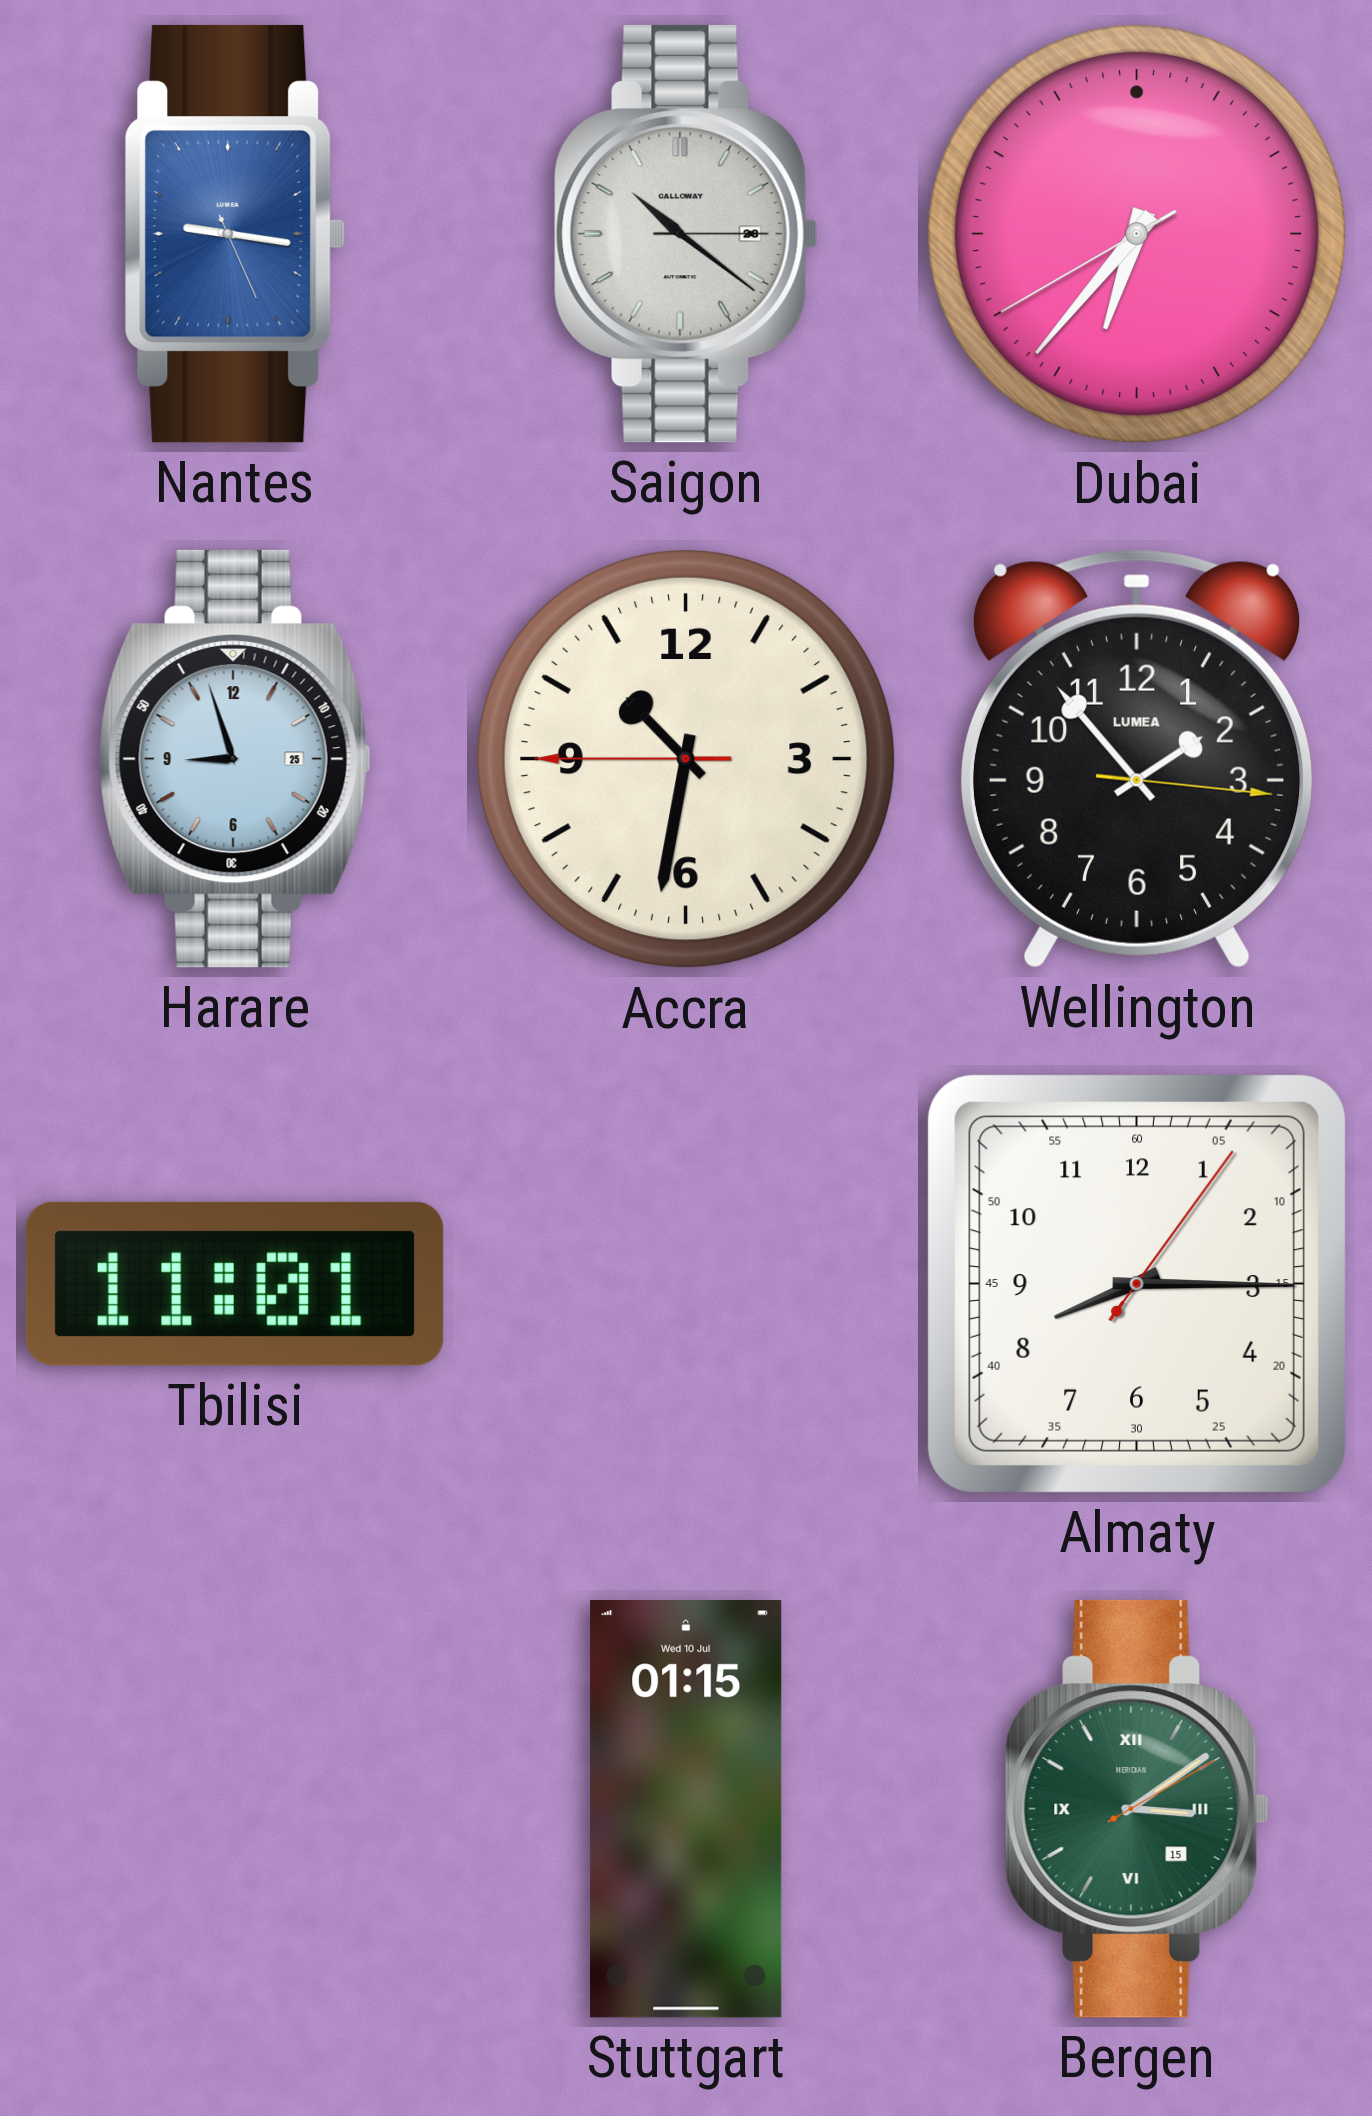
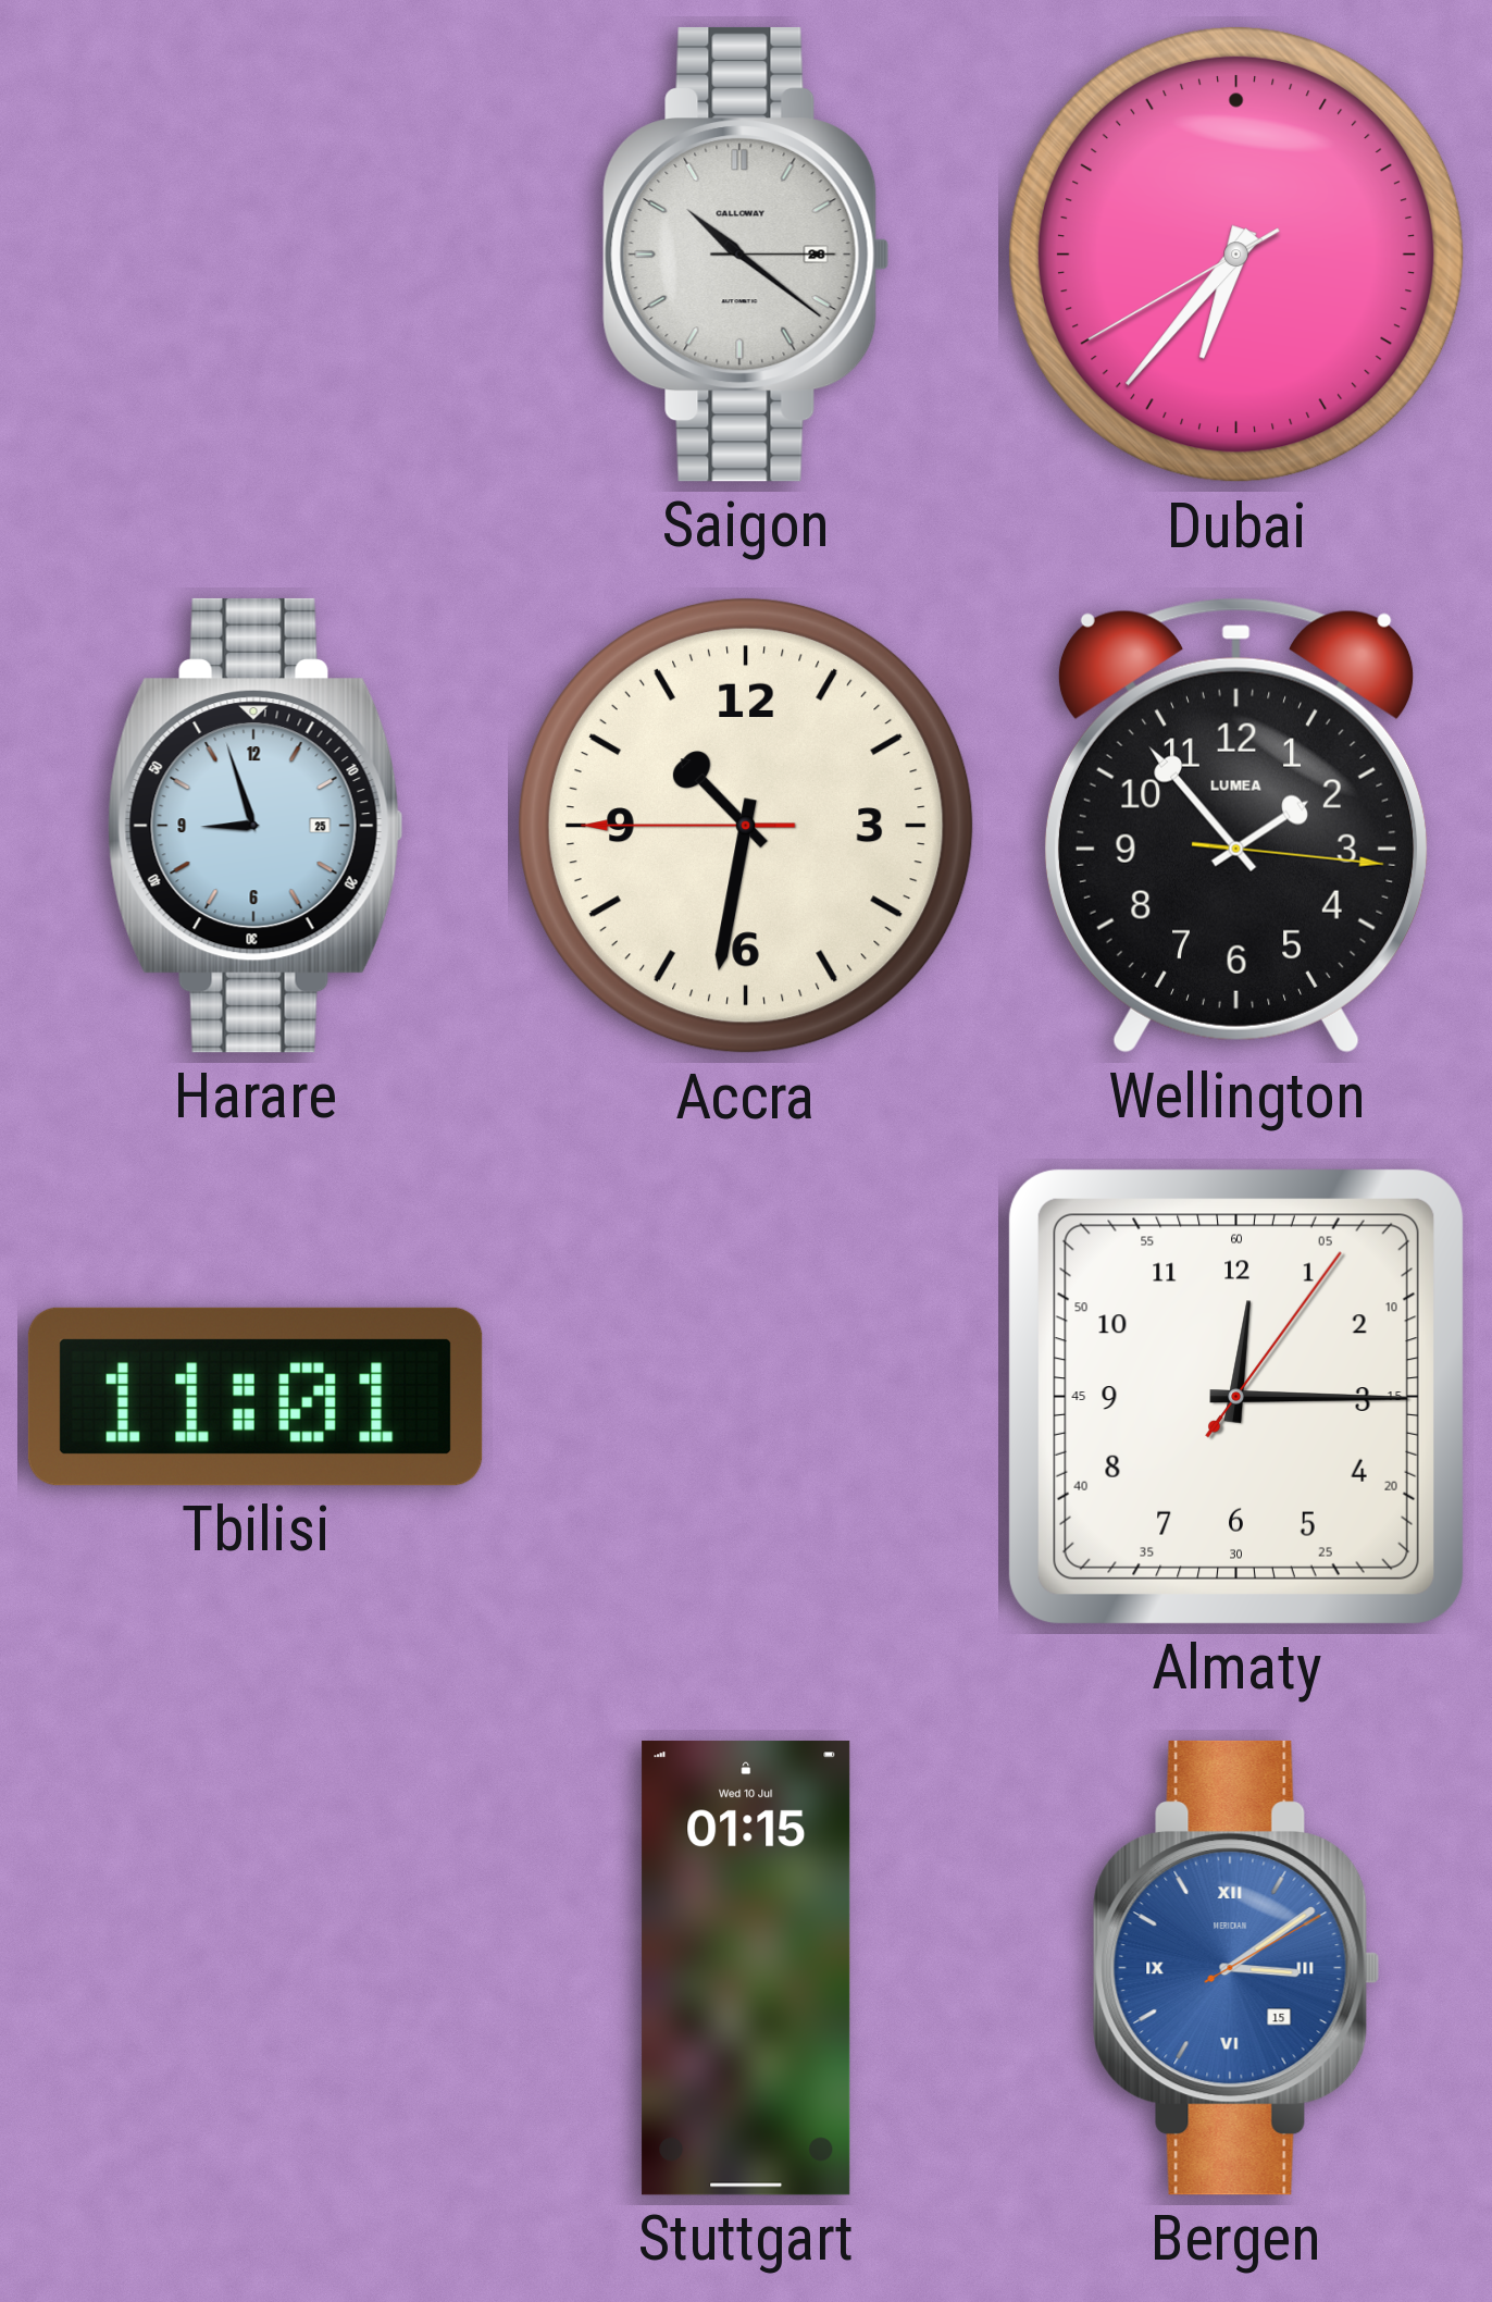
Nantes: 9:16 -> none
Almaty: 8:15 -> 12:15
Bergen dial: green -> blue
